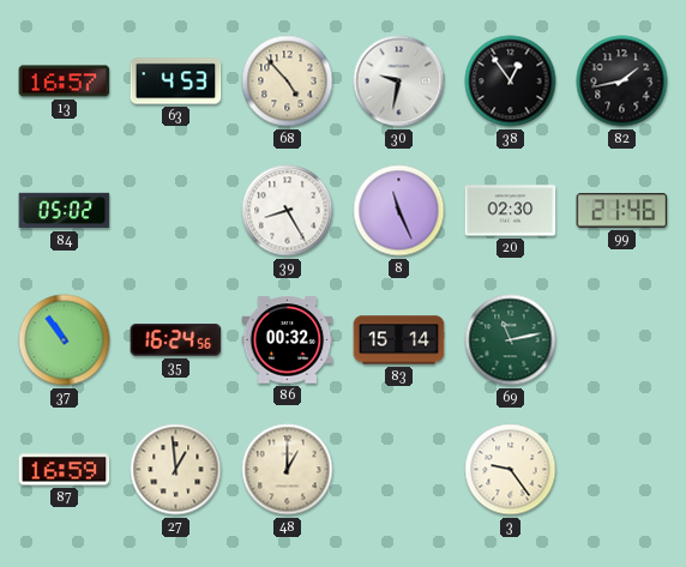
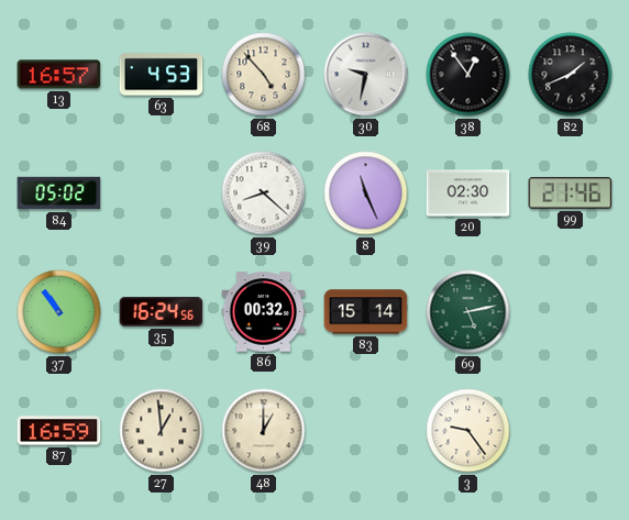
82: 1:43 -> 1:41
39: 8:25 -> 8:22
69: 11:13 -> 5:13
